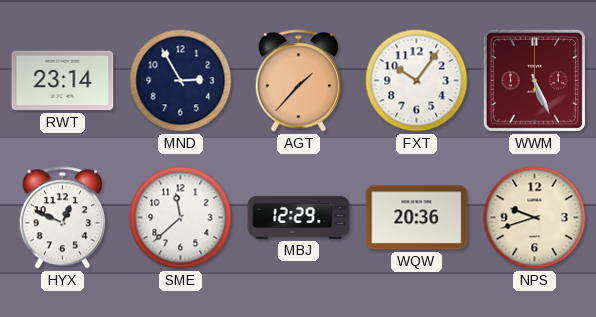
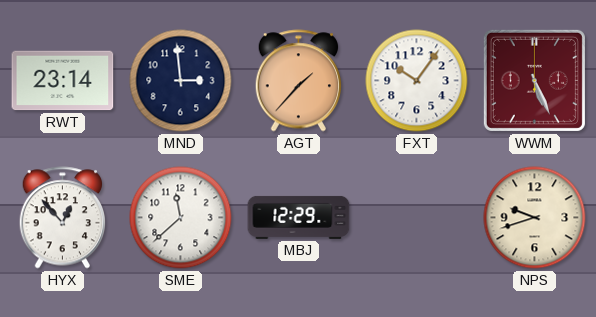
MND: 2:55 -> 2:59
HYX: 12:49 -> 12:53
WQW: 20:36 -> none
